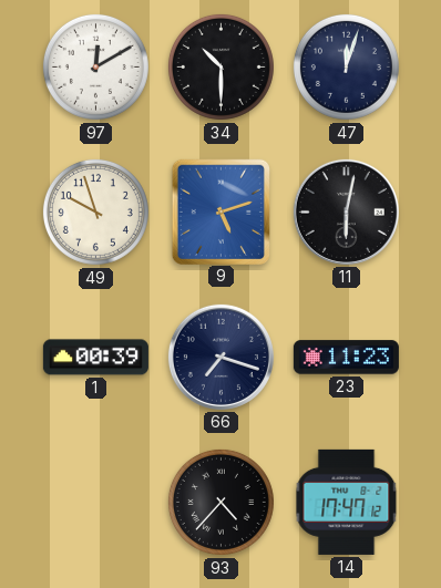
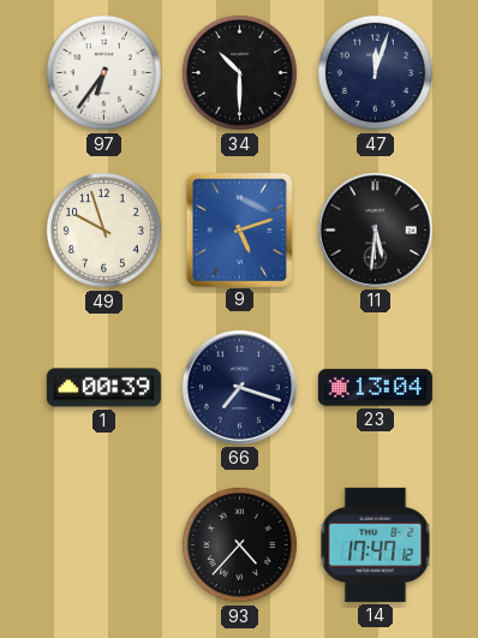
97: 12:10 -> 6:36
11: 6:02 -> 5:31
23: 11:23 -> 13:04
